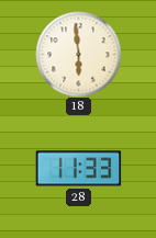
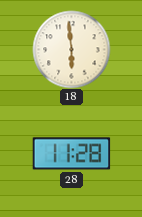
28: 11:33 -> 11:28
